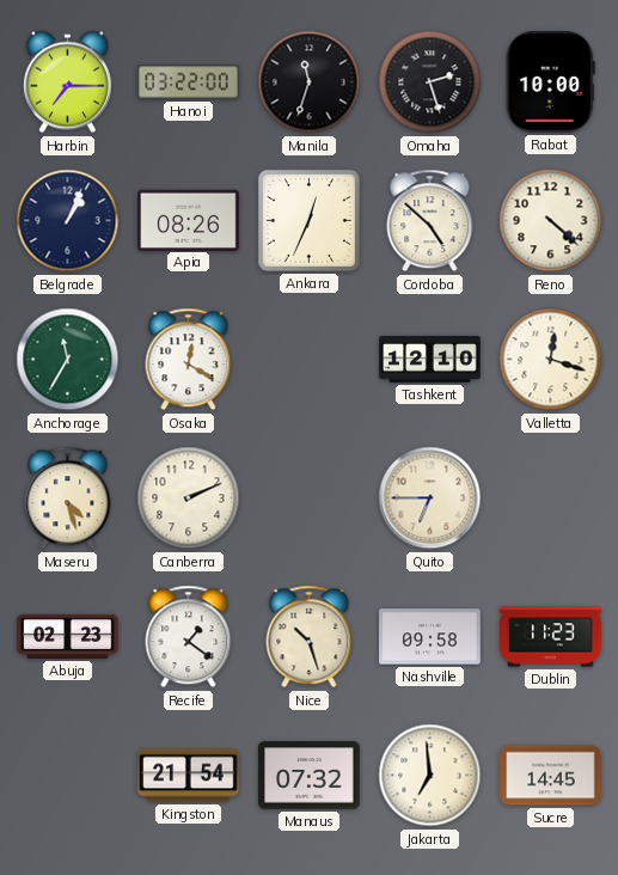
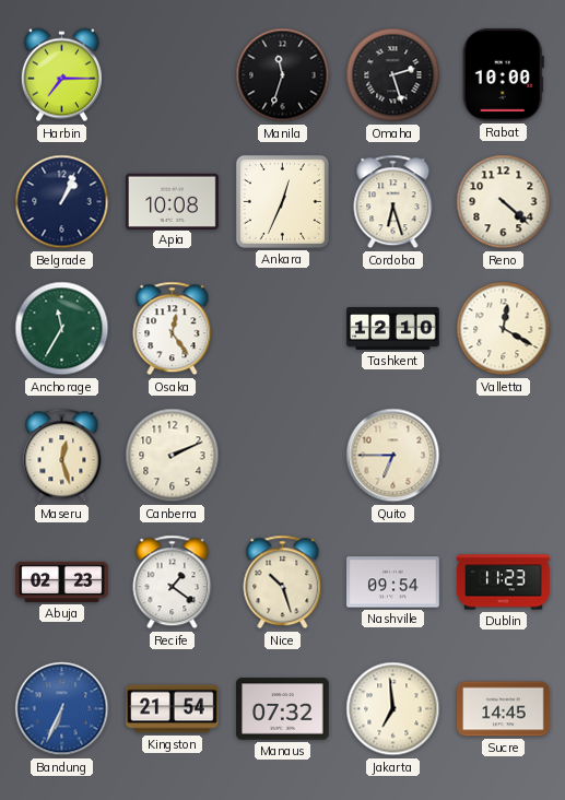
Hanoi: 03:22 -> none
Apia: 08:26 -> 10:08
Cordoba: 4:52 -> 6:27
Osaka: 12:20 -> 12:24
Valletta: 12:18 -> 12:20
Maseru: 4:27 -> 12:27
Nashville: 09:58 -> 09:54
Bandung: none -> 6:34
